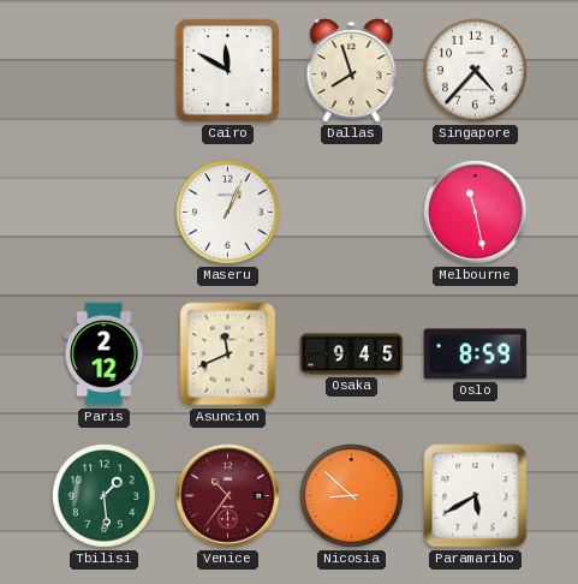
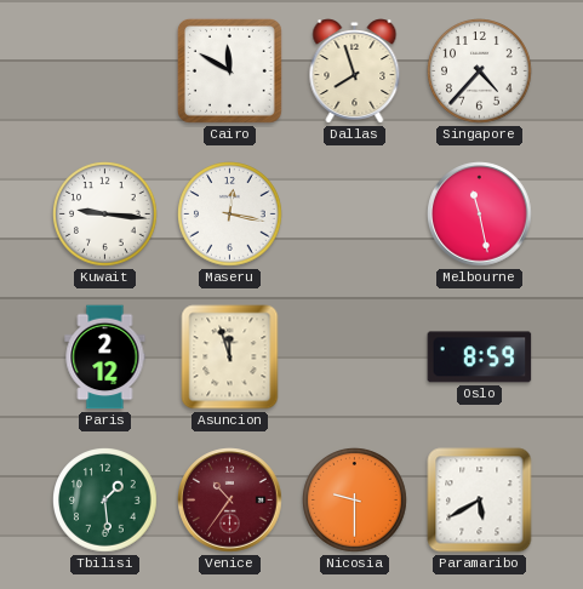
Kuwait: none -> 9:16
Maseru: 1:04 -> 12:17
Asuncion: 11:41 -> 11:57
Osaka: 9:45 -> none
Nicosia: 8:52 -> 9:30
